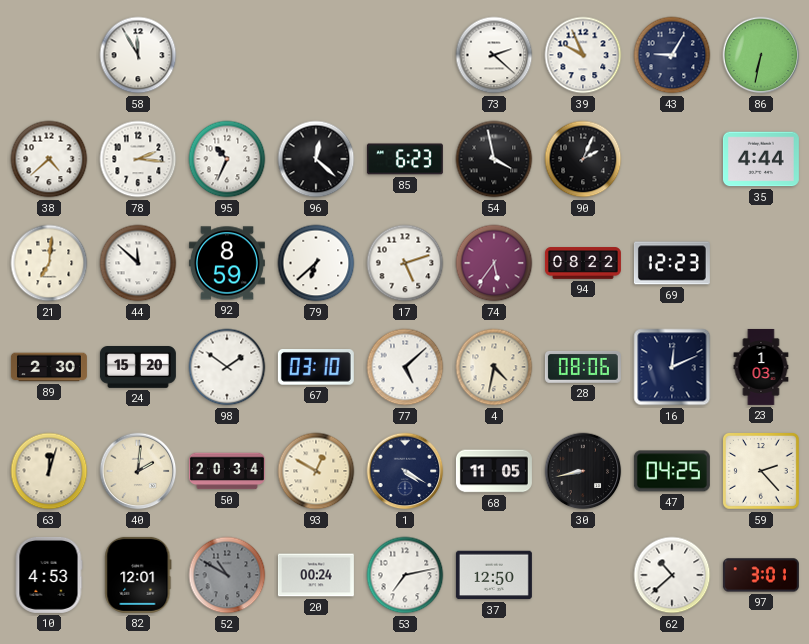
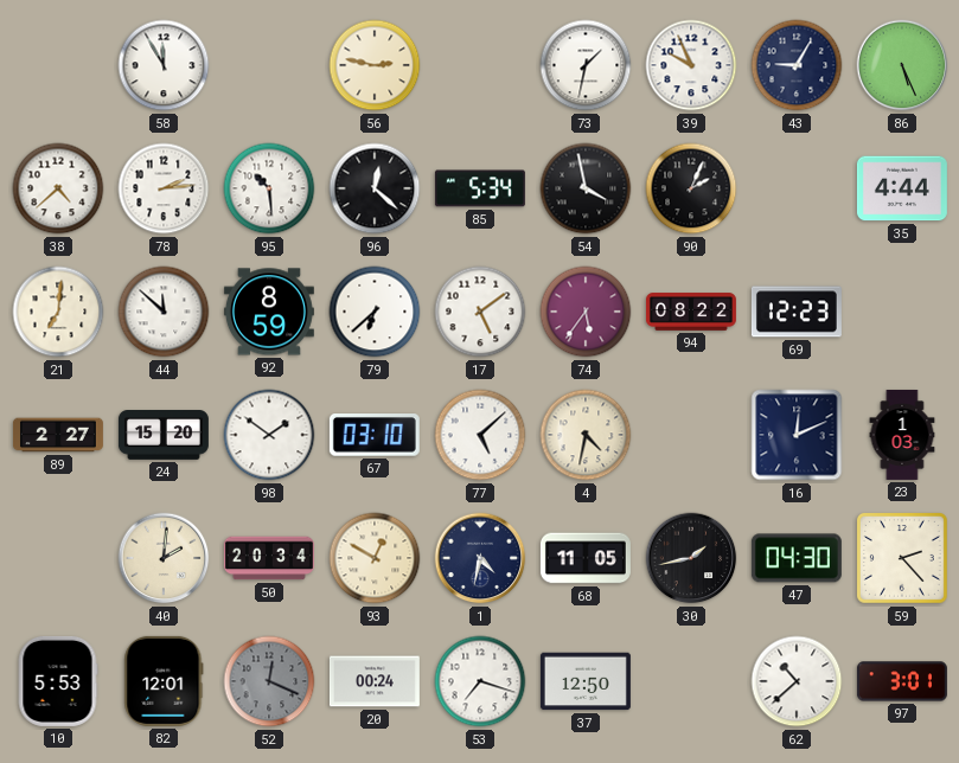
56: none -> 2:47
73: 2:22 -> 1:32
86: 6:32 -> 5:26
78: 2:16 -> 2:14
95: 10:34 -> 10:29
85: 6:23 -> 5:34
17: 5:12 -> 5:09
89: 2:30 -> 2:27
28: 08:06 -> none
63: 12:03 -> none
1: 4:20 -> 4:32
30: 8:43 -> 1:43
47: 04:25 -> 04:30
10: 4:53 -> 5:53
52: 10:50 -> 12:19
53: 7:13 -> 7:18
